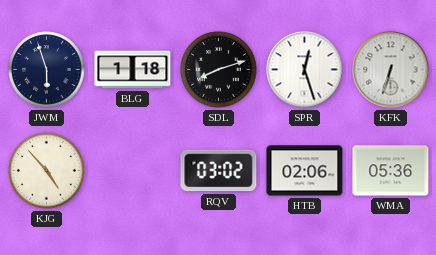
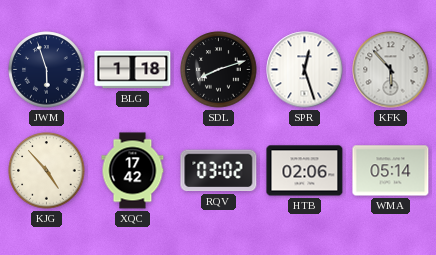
KFK: 6:33 -> 5:53
XQC: none -> 17:42
WMA: 05:36 -> 05:14
